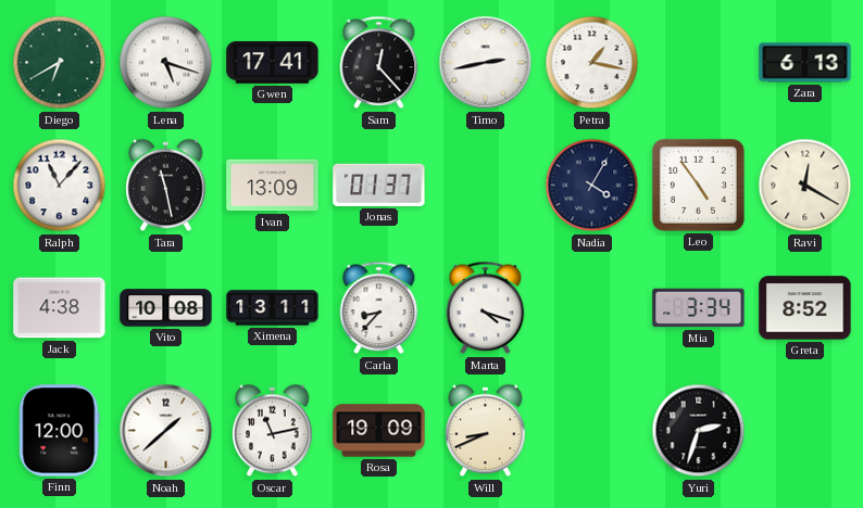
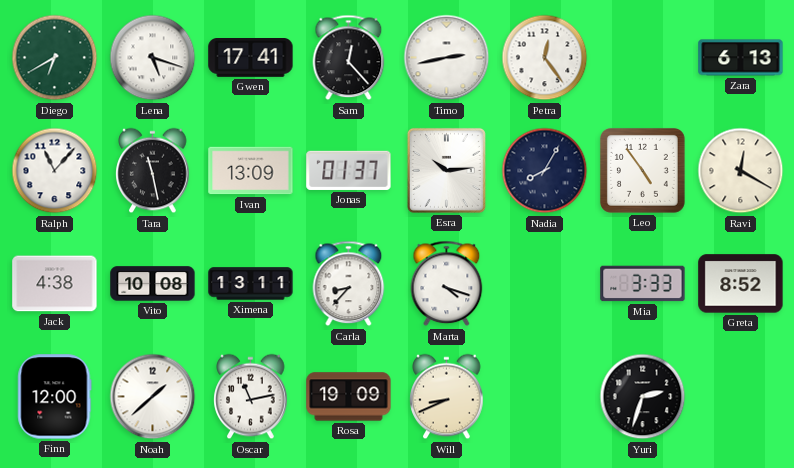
Petra: 1:17 -> 12:24
Esra: none -> 10:14
Nadia: 4:05 -> 8:05
Mia: 3:34 -> 3:33
